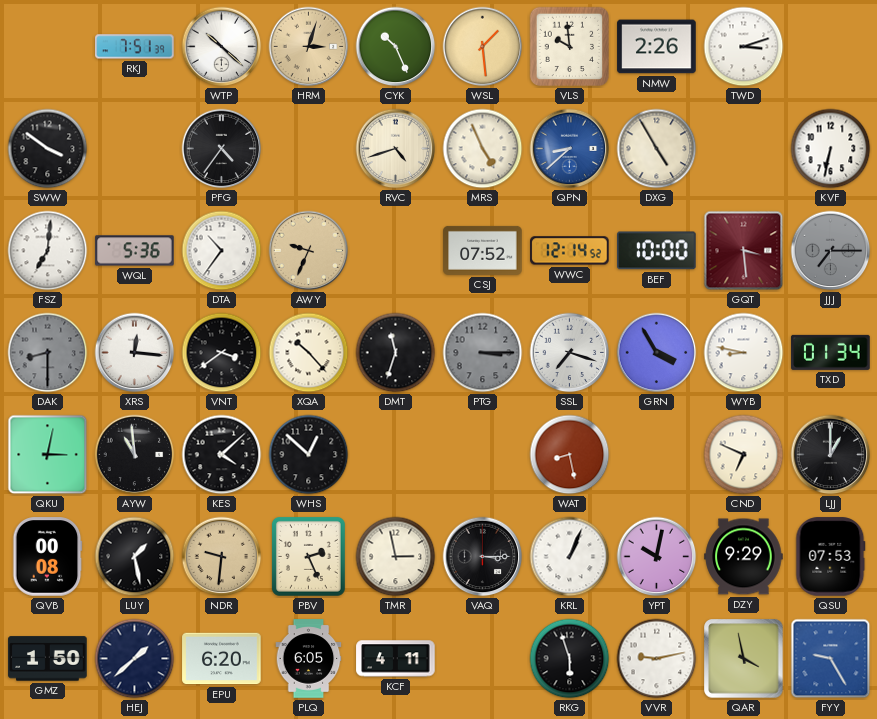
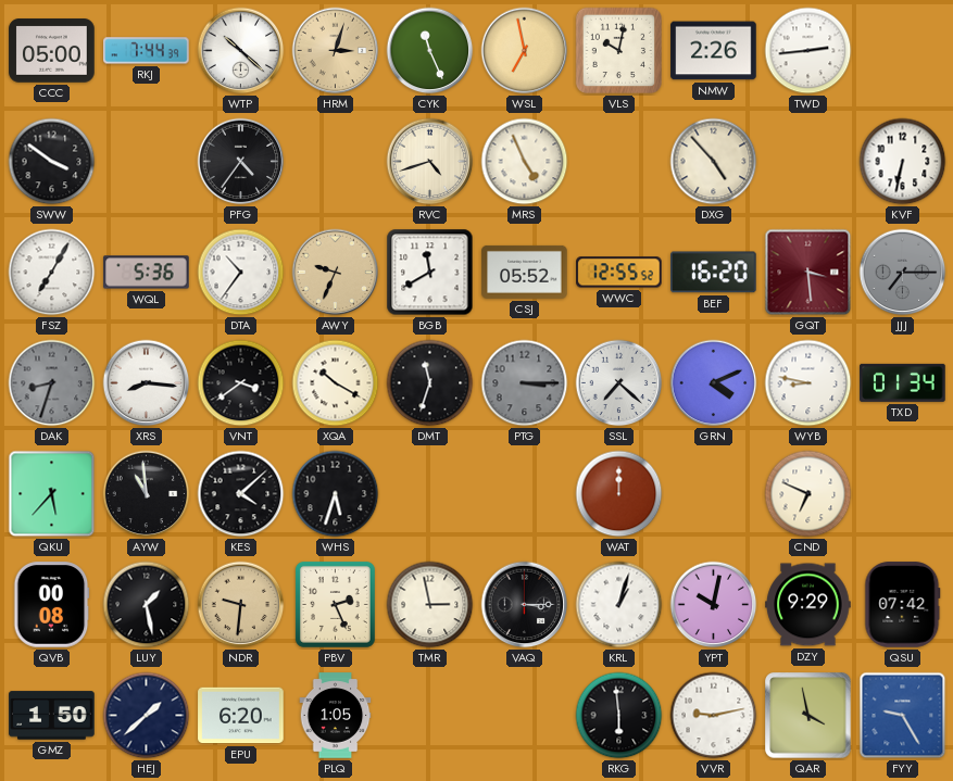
CCC: none -> 05:00
RKJ: 7:51 -> 7:44
CYK: 10:26 -> 11:26
WSL: 1:29 -> 6:58
VLS: 9:59 -> 10:02
TWD: 3:12 -> 2:44
QPN: 8:38 -> none
DXG: 4:55 -> 4:53
FSZ: 7:01 -> 7:05
BGB: none -> 11:40
CSJ: 07:52 -> 05:52
WWC: 12:14 -> 12:55
BEF: 10:00 -> 16:20
DAK: 8:30 -> 8:33
XRS: 12:16 -> 8:16
XQA: 10:23 -> 10:20
SSL: 7:18 -> 7:22
GRN: 3:55 -> 4:11
QKU: 3:02 -> 5:37
WHS: 12:52 -> 5:33
WAT: 8:28 -> 12:00
LJJ: 1:00 -> none
KRL: 1:04 -> 1:03
QSU: 07:53 -> 07:42
PLQ: 6:05 -> 1:05
KCF: 4:11 -> none
RKG: 5:57 -> 5:59
